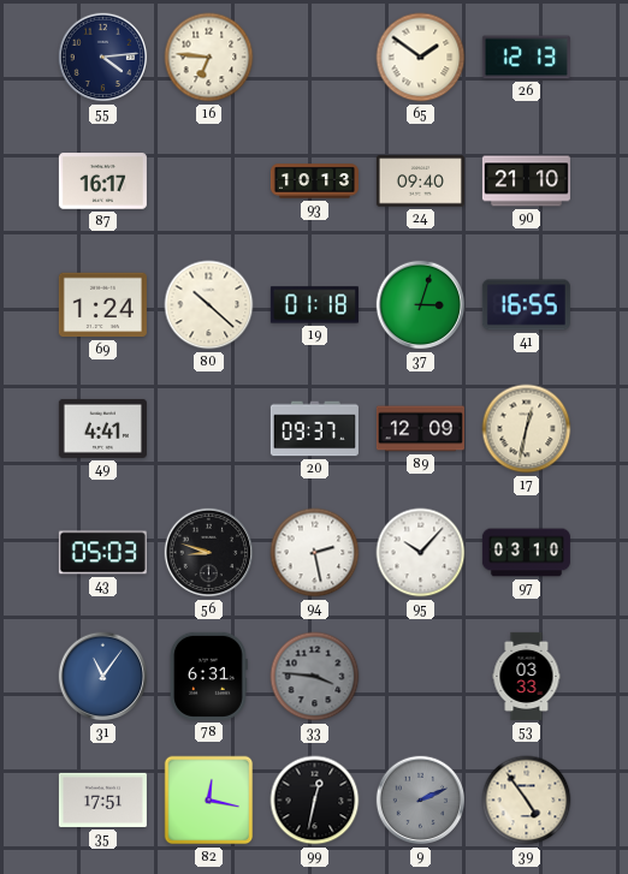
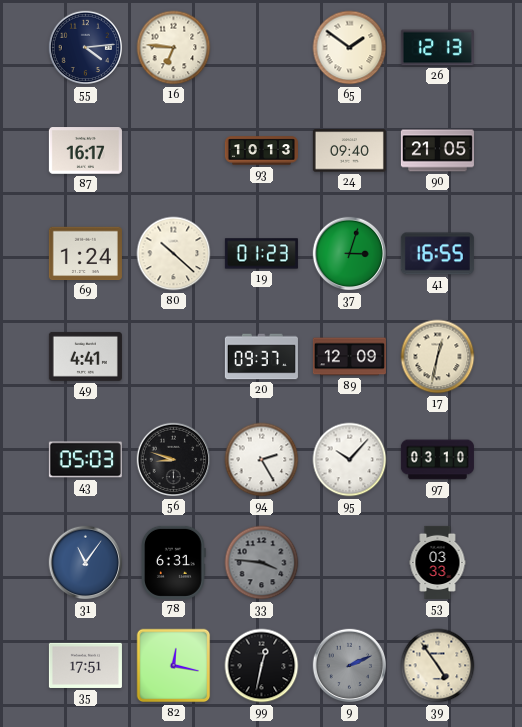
90: 21:10 -> 21:05
19: 01:18 -> 01:23
94: 2:28 -> 2:25
